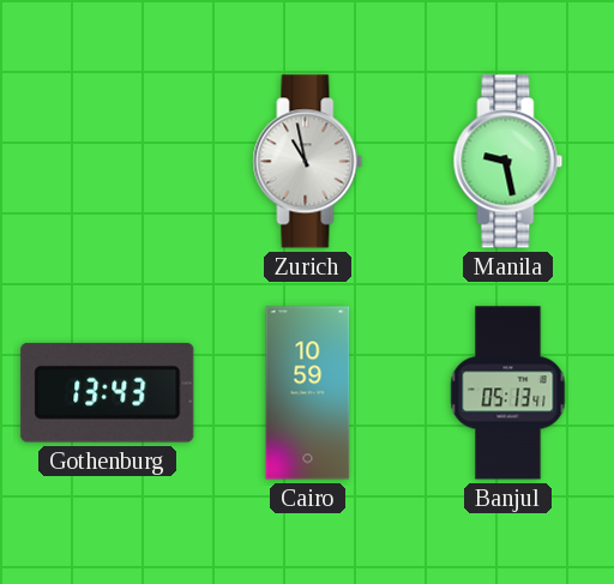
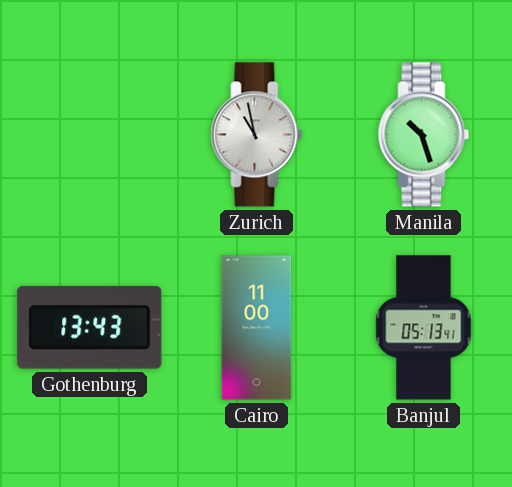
Manila: 9:28 -> 10:27
Cairo: 10:59 -> 11:00
